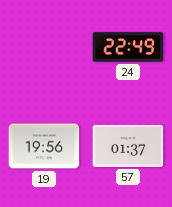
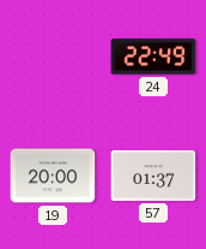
19: 19:56 -> 20:00
